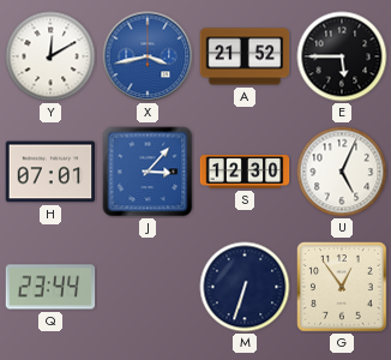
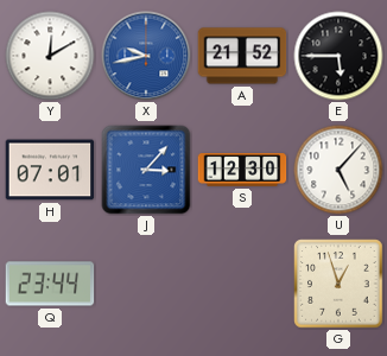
X: 3:43 -> 9:43
U: 5:04 -> 5:07
M: 6:33 -> none
G: 12:54 -> 12:57
